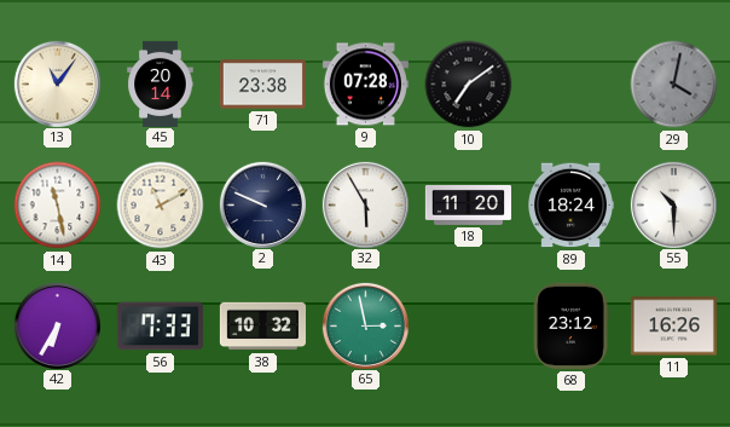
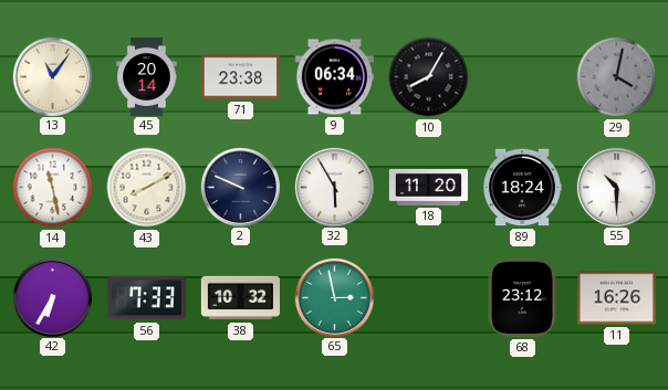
9: 07:28 -> 06:34
10: 7:09 -> 8:05
43: 11:10 -> 8:10
